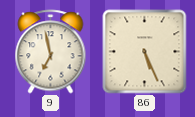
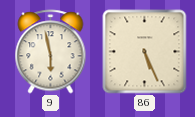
9: 6:58 -> 5:58
